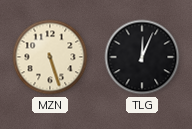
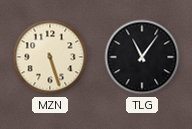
TLG: 12:04 -> 11:06
